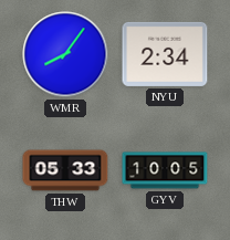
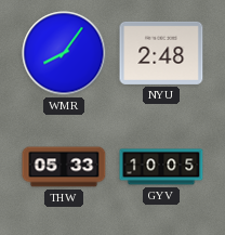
NYU: 2:34 -> 2:48
